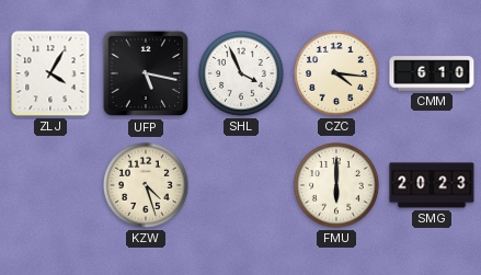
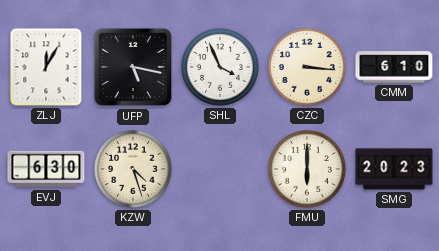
ZLJ: 4:05 -> 12:05
CZC: 4:16 -> 3:16
EVJ: none -> 6:30
